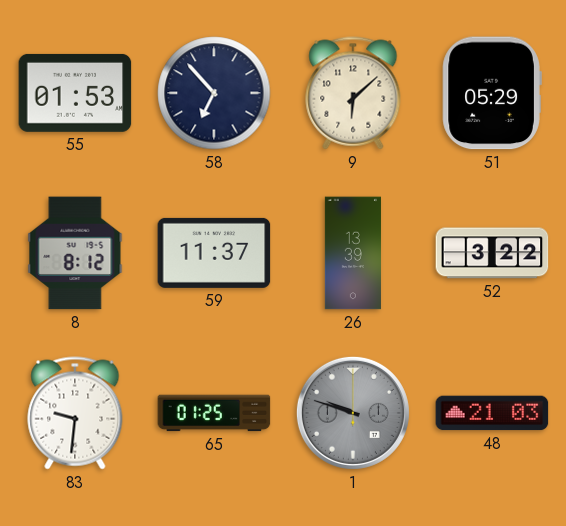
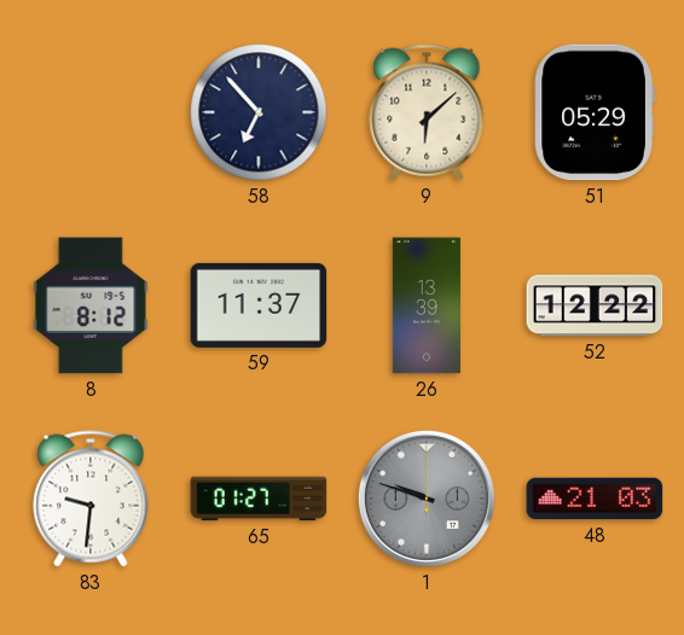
55: 01:53 -> none
52: 3:22 -> 12:22
65: 01:25 -> 01:27
